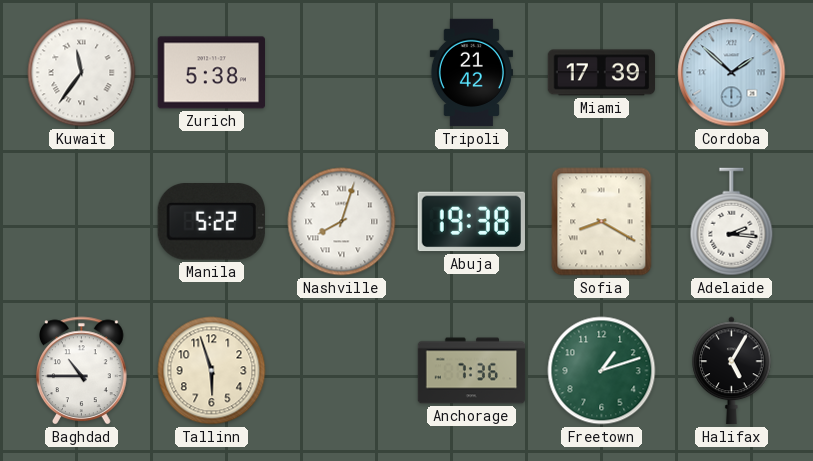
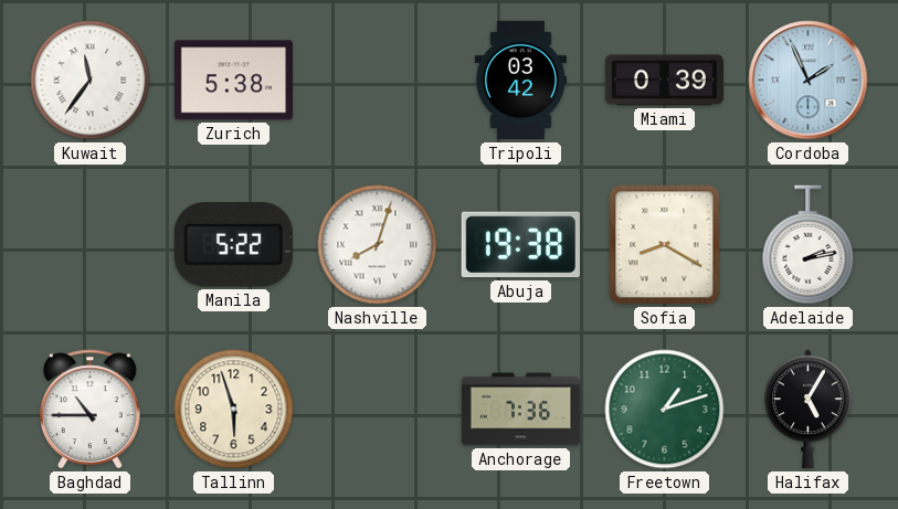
Tripoli: 21:42 -> 03:42
Miami: 17:39 -> 0:39
Cordoba: 1:52 -> 1:56
Adelaide: 2:16 -> 2:13
